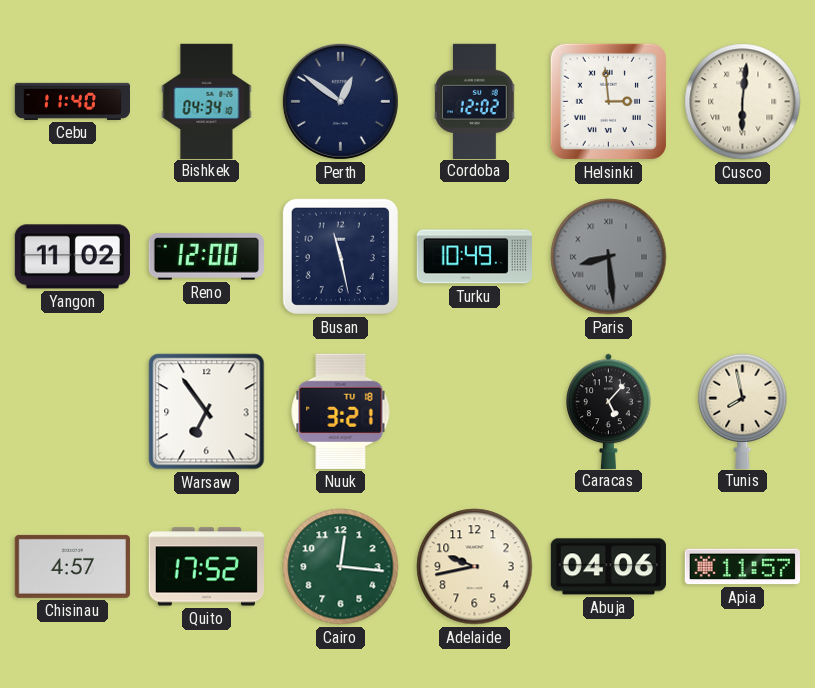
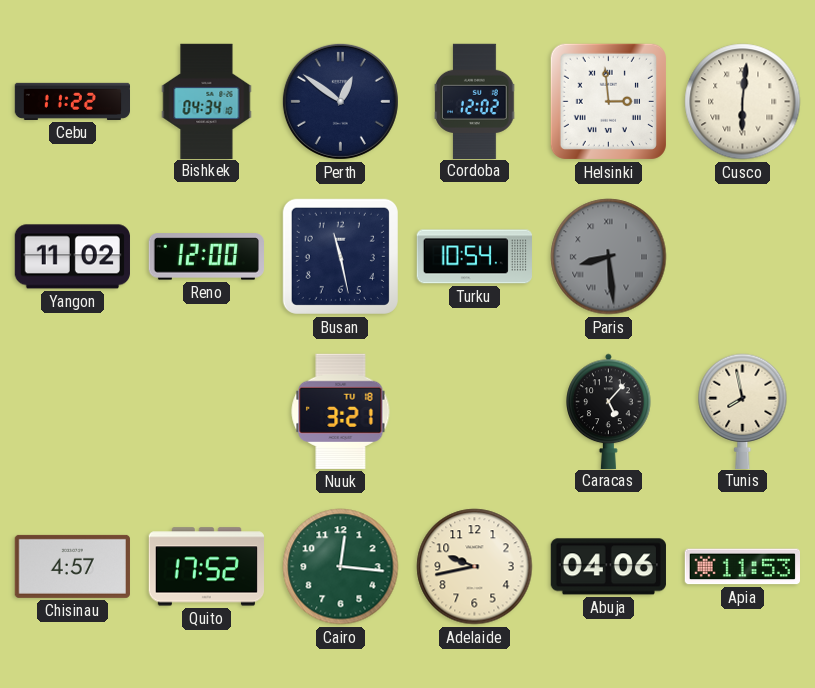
Cebu: 11:40 -> 11:22
Turku: 10:49 -> 10:54
Warsaw: 6:54 -> none
Apia: 11:57 -> 11:53
